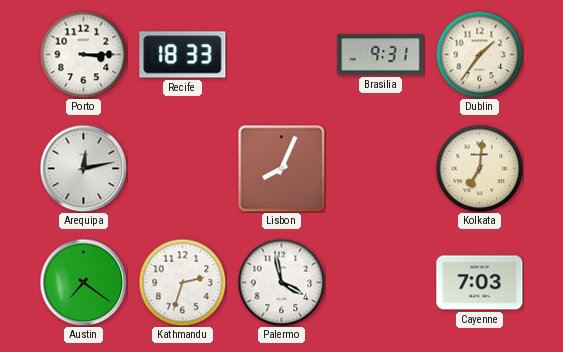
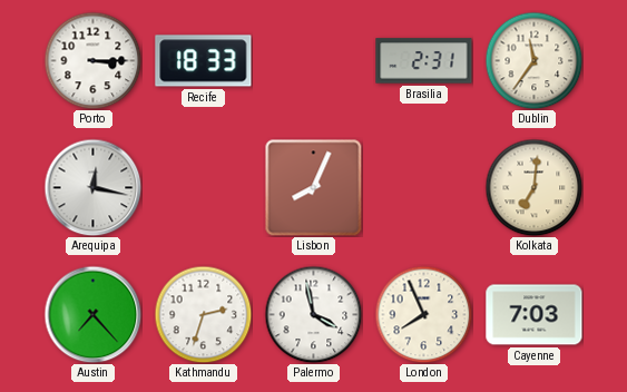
Brasilia: 9:31 -> 2:31
Dublin: 1:36 -> 11:36
Arequipa: 12:13 -> 12:17
Austin: 7:21 -> 7:23
London: none -> 7:56
